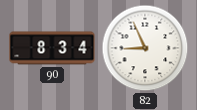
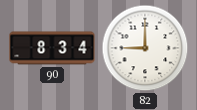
82: 8:56 -> 9:00
